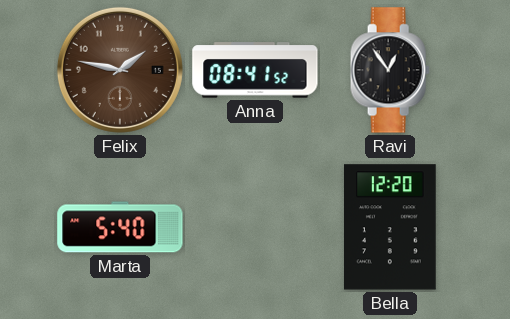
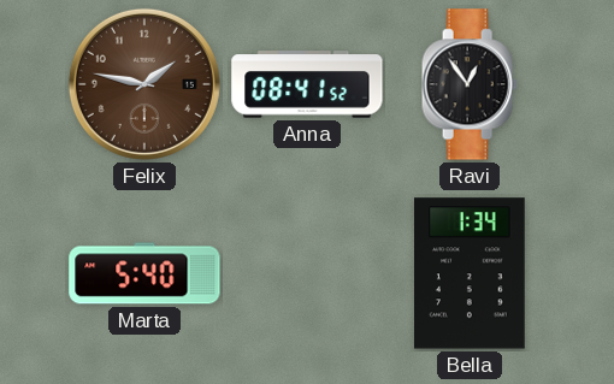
Bella: 12:20 -> 1:34
